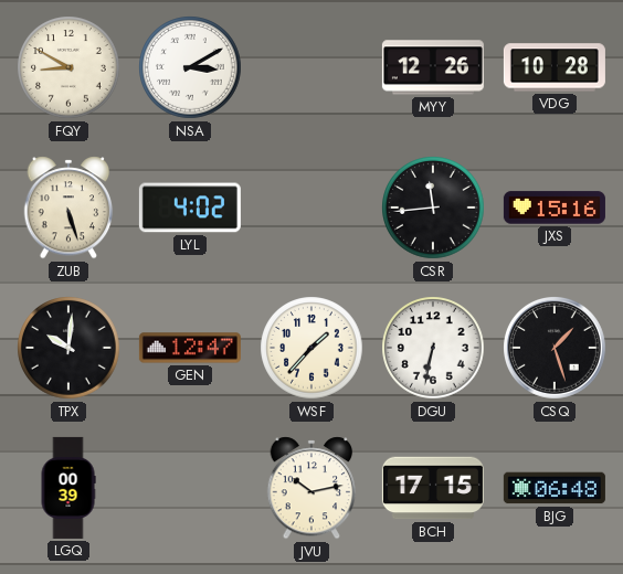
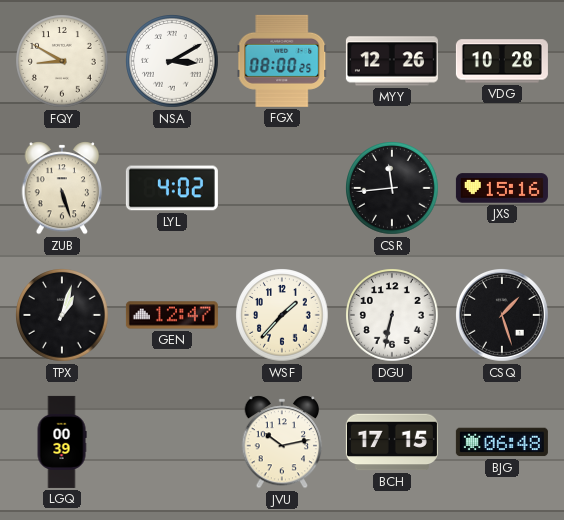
FGX: none -> 08:00
TPX: 10:01 -> 1:03
